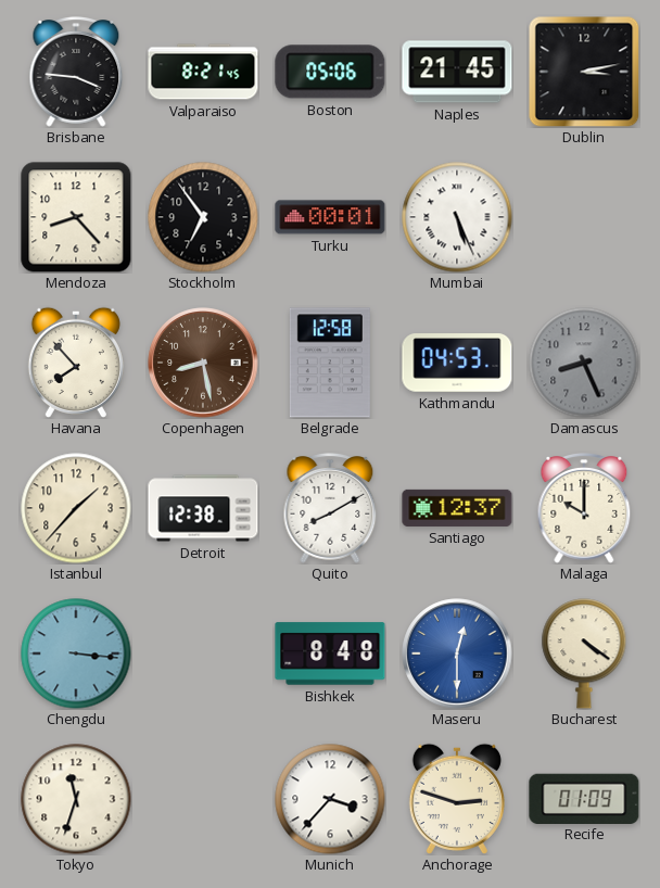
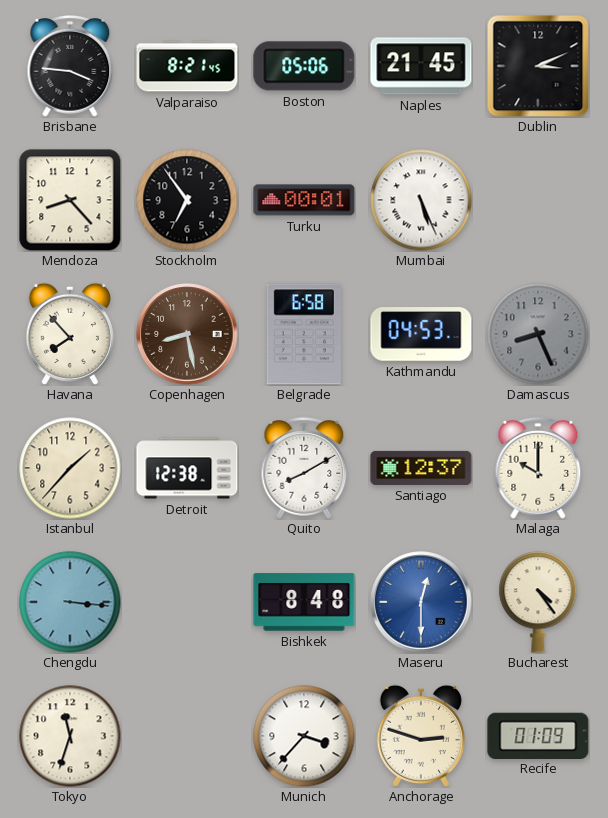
Dublin: 3:13 -> 3:11
Belgrade: 12:58 -> 6:58
Bucharest: 4:21 -> 4:24
